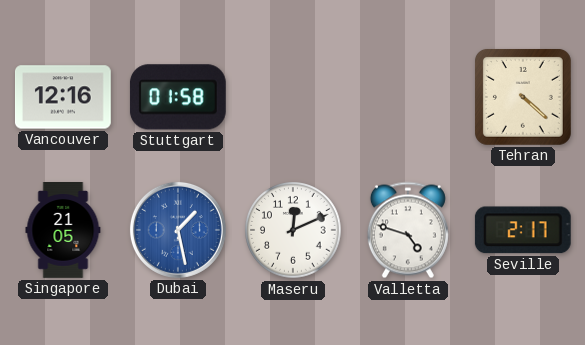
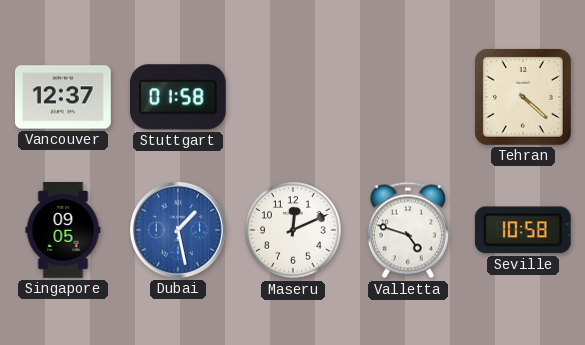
Vancouver: 12:16 -> 12:37
Singapore: 21:05 -> 09:05
Seville: 2:17 -> 10:58
